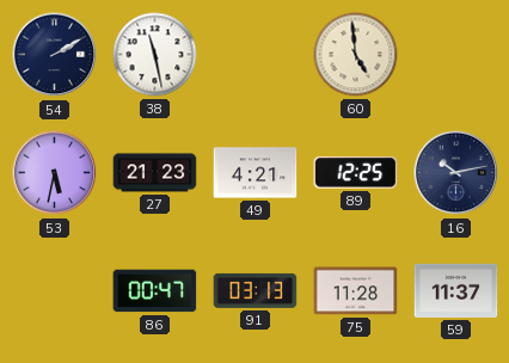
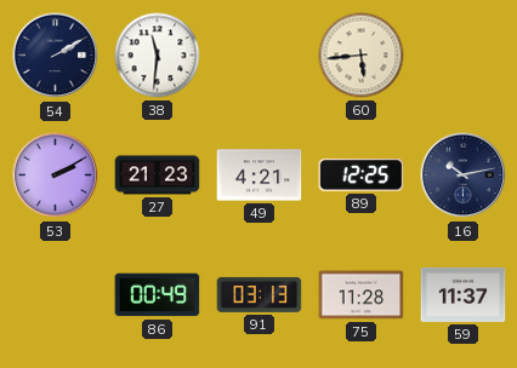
38: 11:28 -> 11:31
60: 4:59 -> 5:44
53: 5:32 -> 2:10
86: 00:47 -> 00:49
